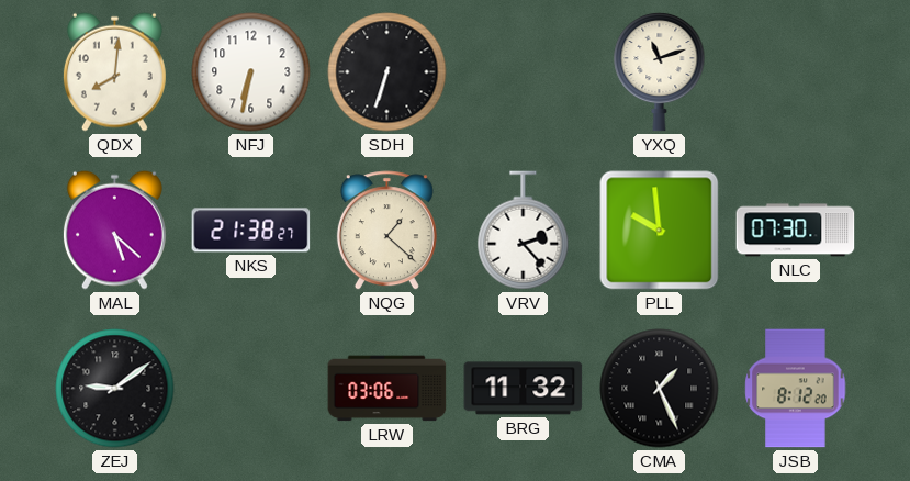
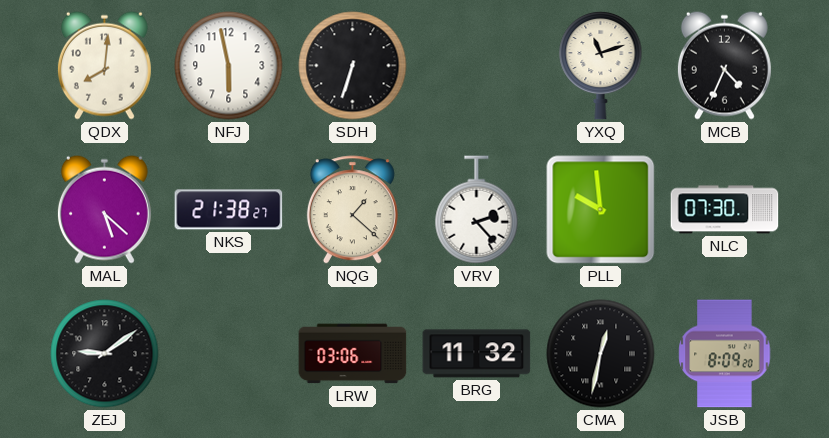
NFJ: 6:32 -> 5:58
MCB: none -> 4:34
CMA: 1:26 -> 12:32
JSB: 8:12 -> 8:09
